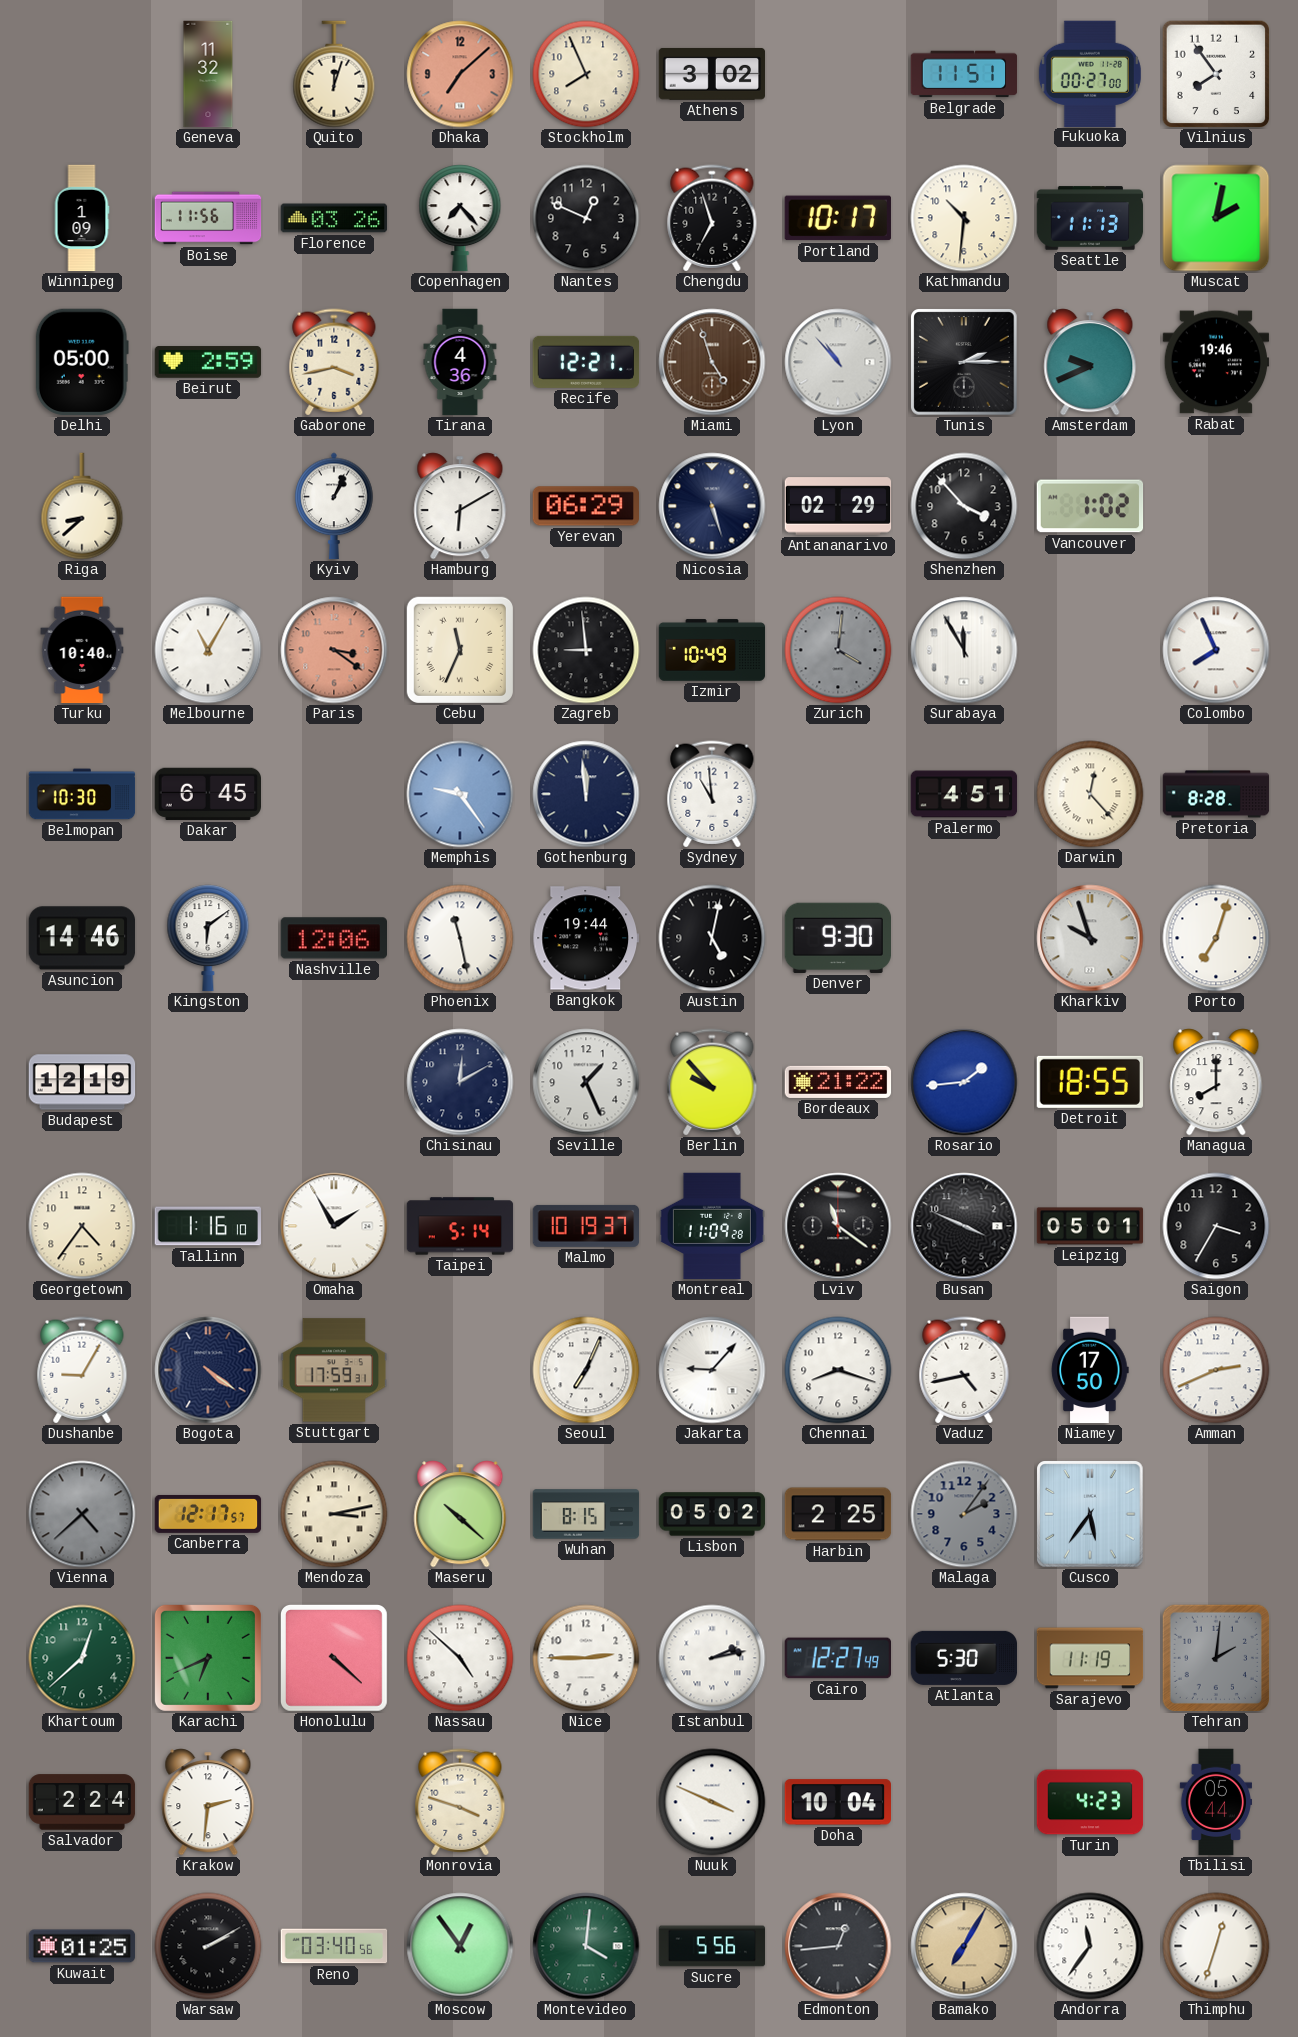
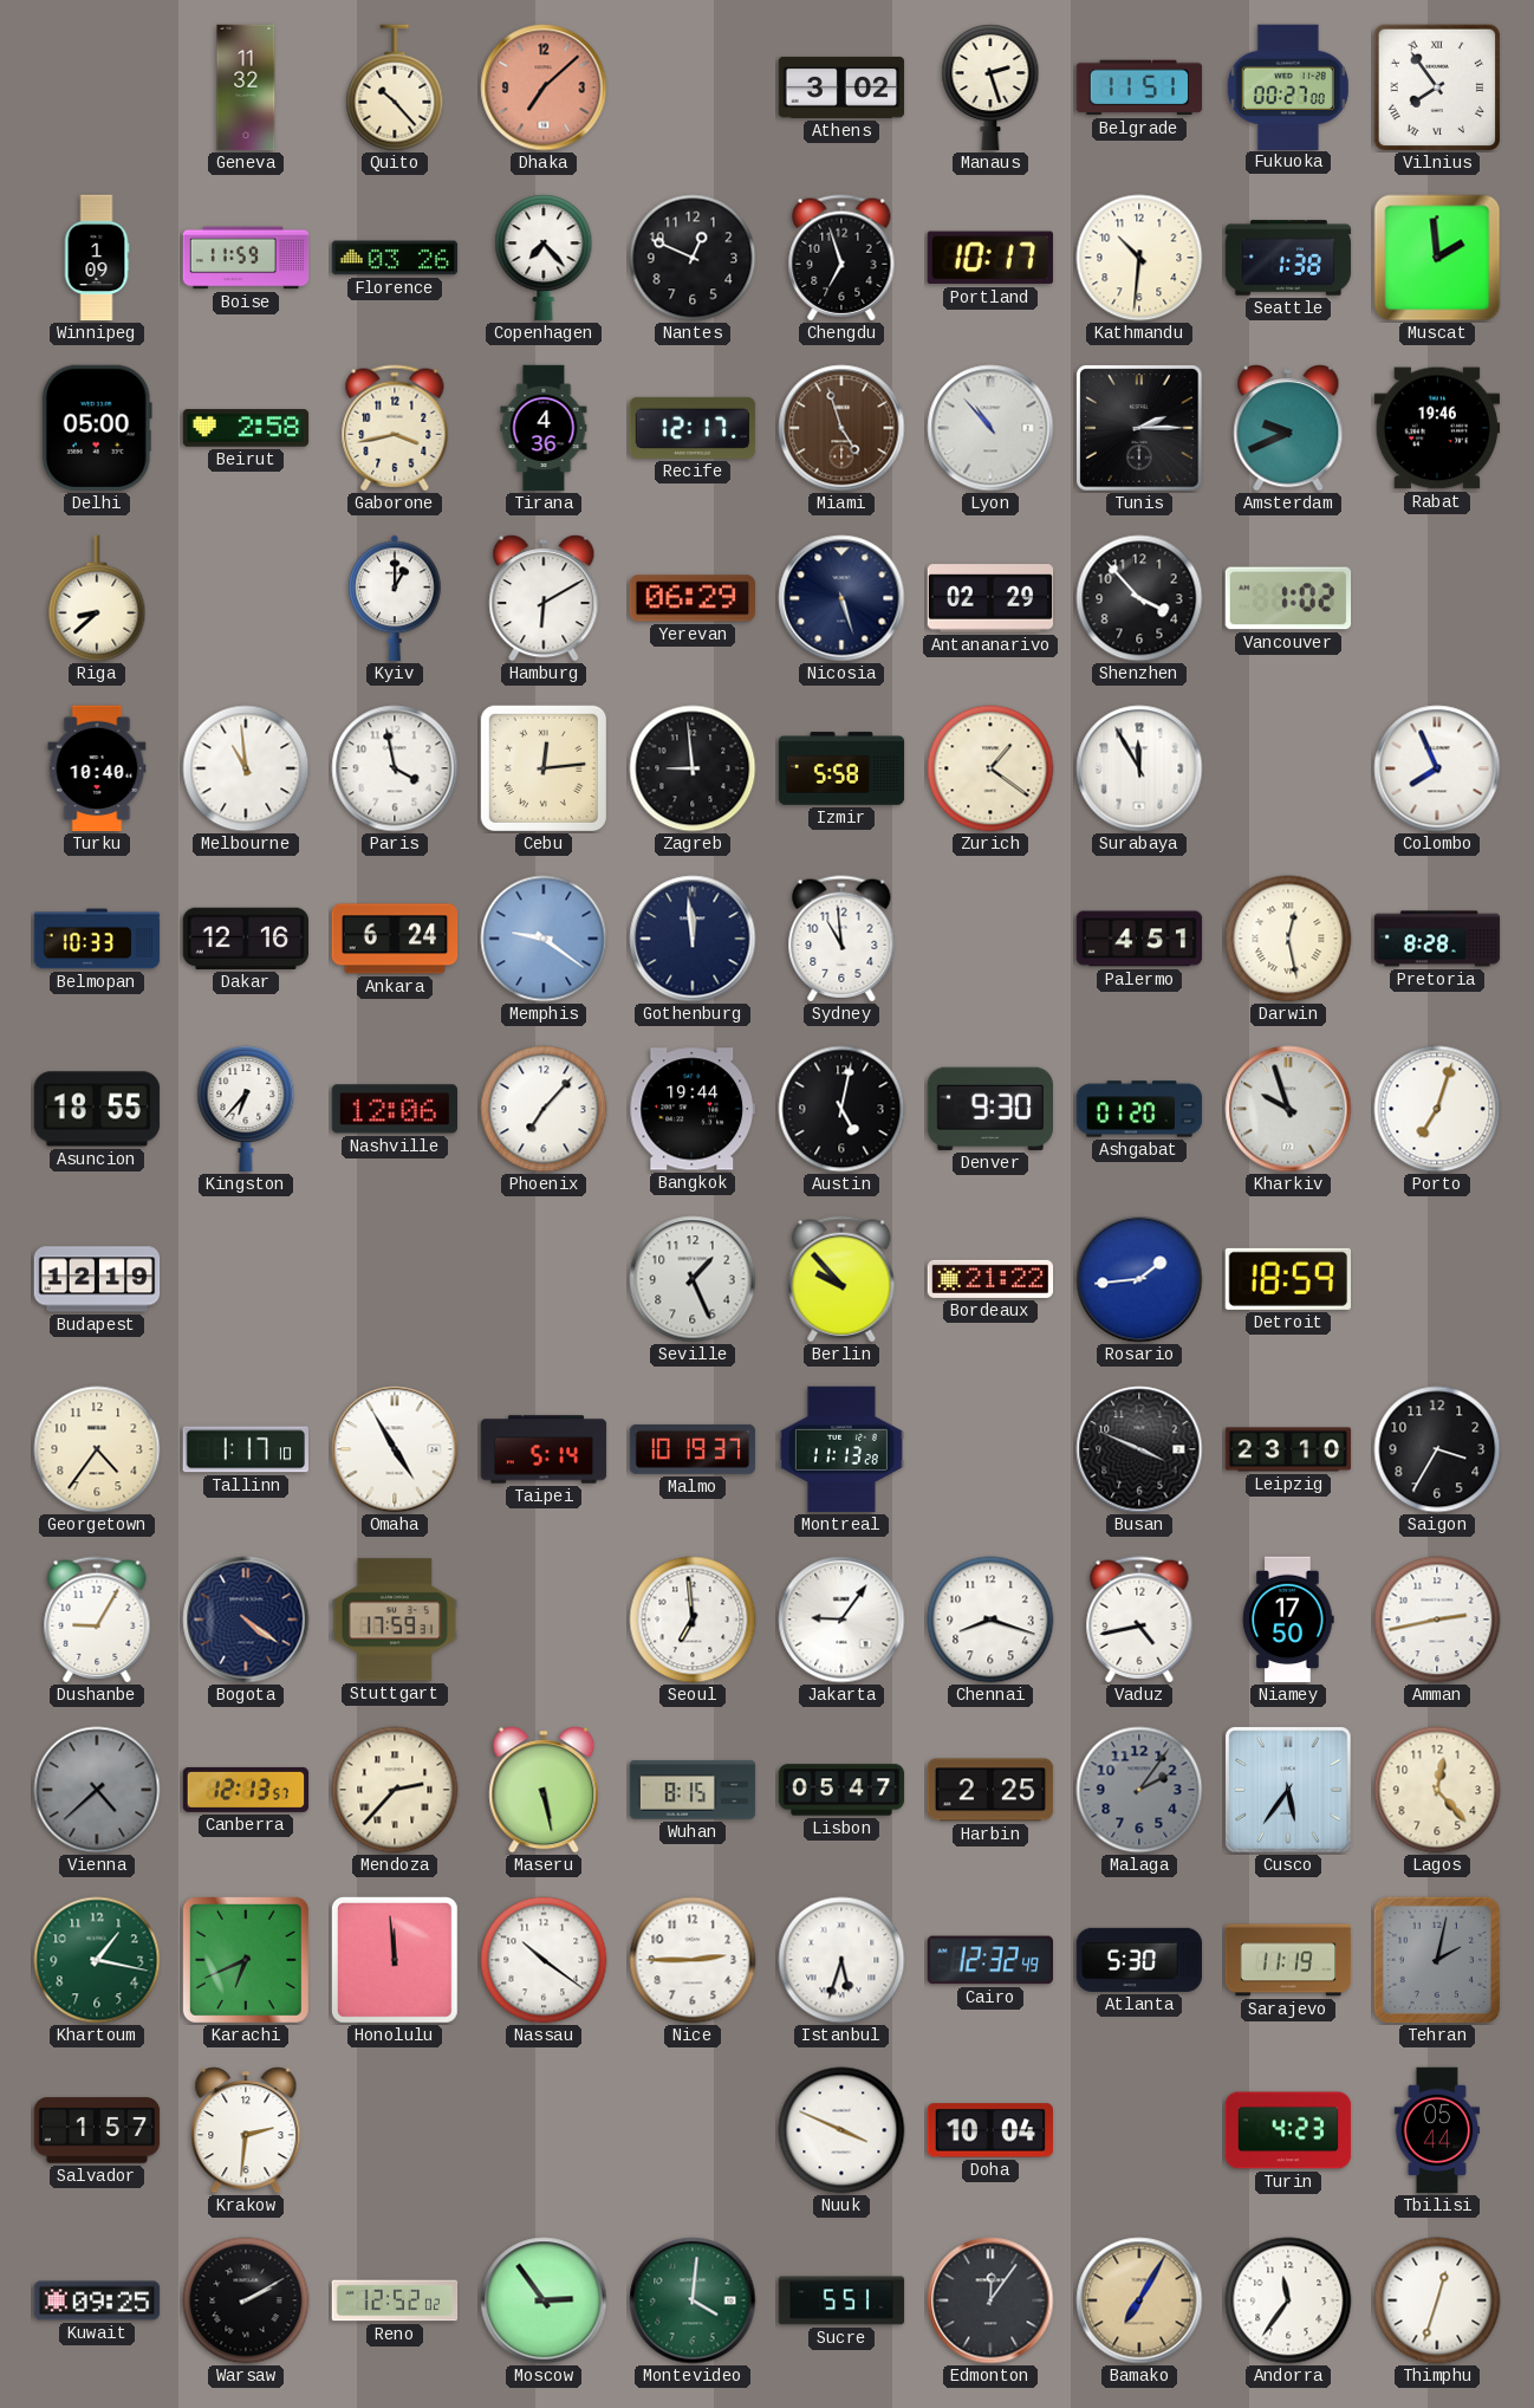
Quito: 12:03 -> 10:23
Stockholm: 7:56 -> none
Manaus: none -> 2:27
Vilnius numerals: Arabic -> Roman
Boise: 11:56 -> 11:59
Seattle: 11:13 -> 1:38
Muscat: 2:02 -> 1:59
Beirut: 2:59 -> 2:58
Recife: 12:21 -> 12:17
Kyiv: 1:04 -> 1:00
Melbourne: 11:05 -> 10:59
Paris: 3:21 -> 3:58
Paris dial: salmon -> white
Cebu: 11:34 -> 12:14
Izmir: 10:49 -> 5:58
Zurich: 4:01 -> 1:21
Zurich dial: grey -> cream
Belmopan: 10:30 -> 10:33
Dakar: 6:45 -> 12:16
Ankara: none -> 6:24
Memphis: 9:24 -> 9:21
Darwin: 12:23 -> 12:28
Asuncion: 14:46 -> 18:55
Kingston: 6:09 -> 6:37
Phoenix: 11:28 -> 7:07
Ashgabat: none -> 01:20
Chisinau: 12:10 -> none
Detroit: 18:55 -> 18:59
Managua: 8:00 -> none
Tallinn: 1:16 -> 1:17
Omaha: 1:55 -> 4:55
Montreal: 11:09 -> 11:13
Lviv: 11:21 -> none
Leipzig: 05:01 -> 23:10
Seoul: 7:04 -> 6:59
Jakarta: 9:07 -> 9:06
Amman: 2:41 -> 2:43
Canberra: 12:17 -> 12:13
Mendoza: 3:13 -> 2:37
Maseru: 10:22 -> 5:28
Lisbon: 05:02 -> 05:47
Lagos: none -> 12:23
Khartoum: 12:38 -> 1:17
Honolulu: 4:22 -> 11:59
Nassau: 4:52 -> 10:21
Istanbul: 2:13 -> 5:33
Cairo: 12:27 -> 12:32
Tehran: 2:01 -> 2:02
Salvador: 2:24 -> 1:57
Monrovia: 3:48 -> none
Kuwait: 01:25 -> 09:25
Reno: 03:40 -> 12:52
Moscow: 12:54 -> 2:54
Sucre: 5:56 -> 5:51
Edmonton: 12:44 -> 12:06
